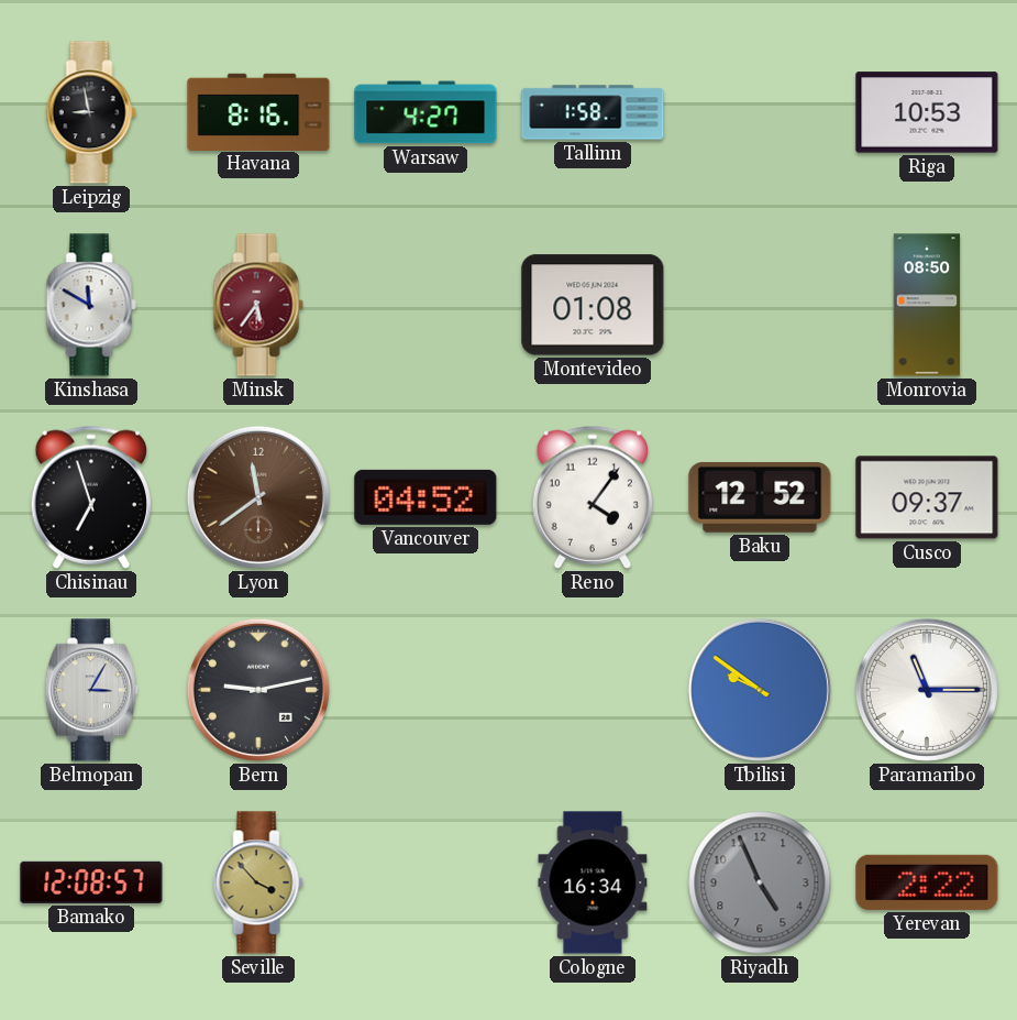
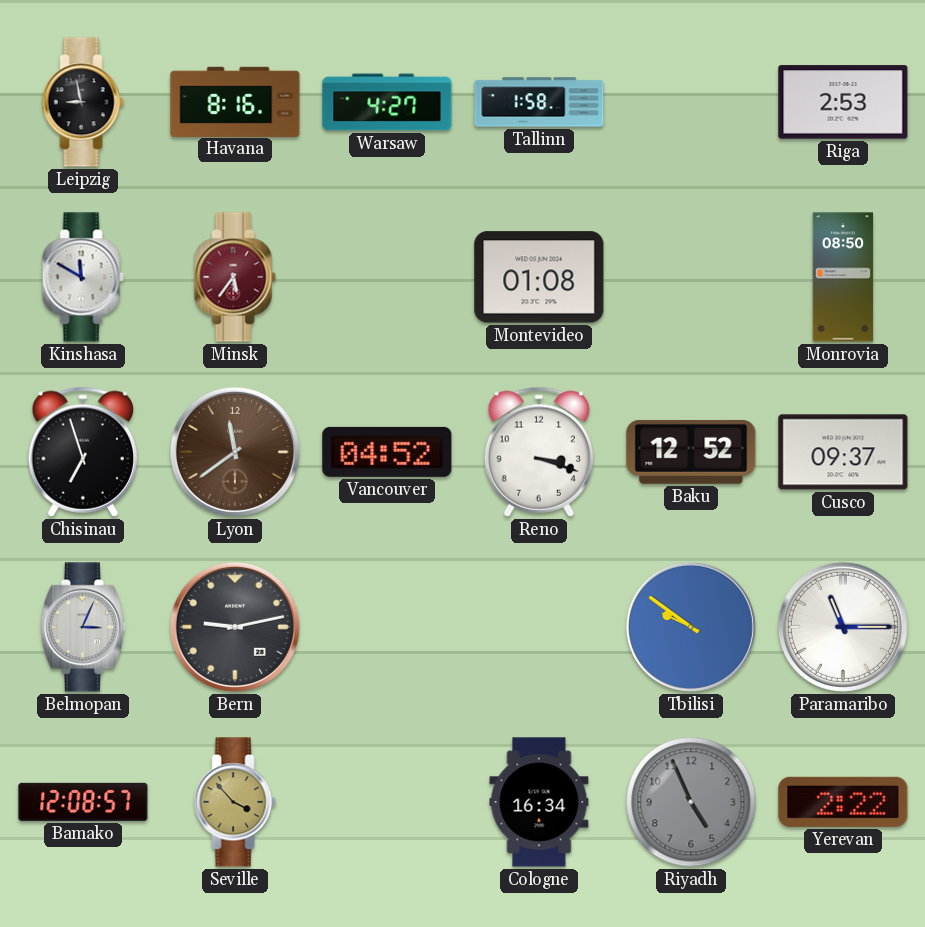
Riga: 10:53 -> 2:53
Reno: 4:06 -> 3:18
Belmopan: 3:05 -> 3:04
